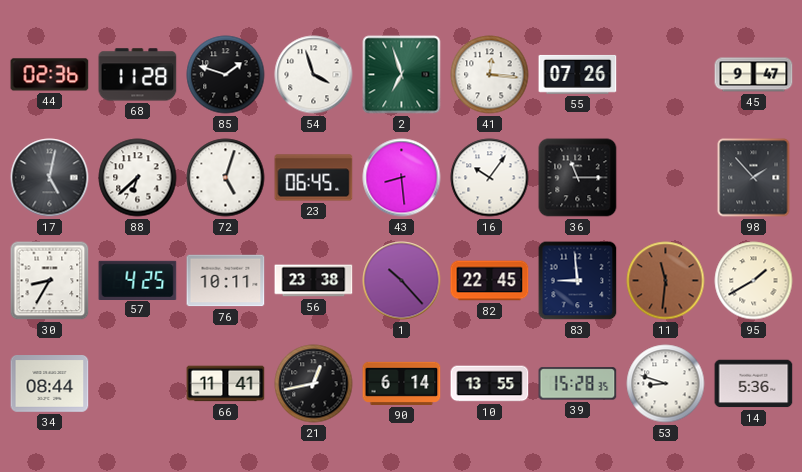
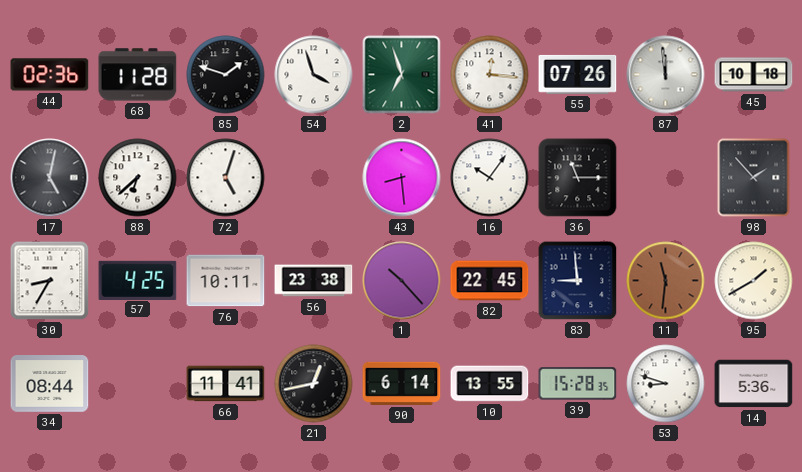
87: none -> 11:59
45: 9:47 -> 10:18
23: 06:45 -> none
